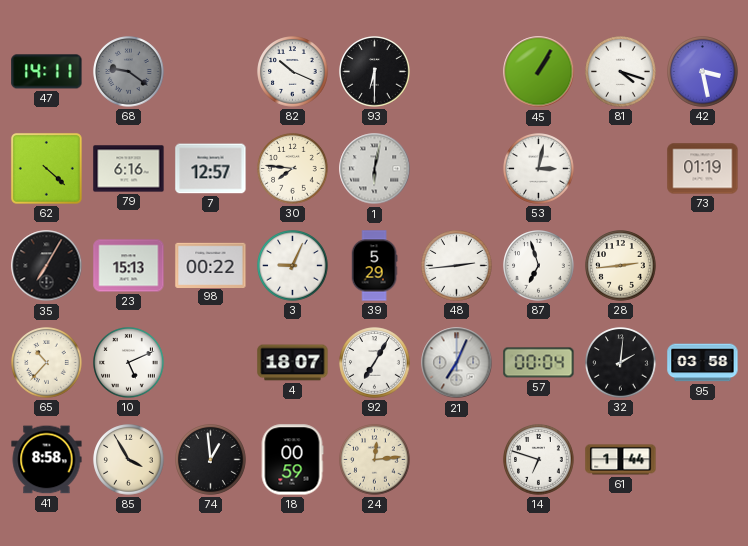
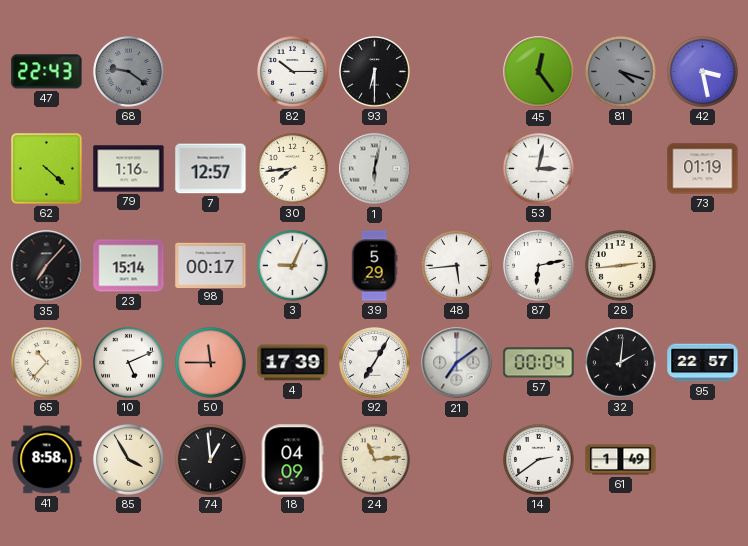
47: 14:11 -> 22:43
82: 10:19 -> 10:15
45: 1:05 -> 12:24
81 dial: white -> grey
79: 6:16 -> 1:16
30: 7:46 -> 7:44
35: 7:05 -> 7:07
23: 15:13 -> 15:14
98: 00:22 -> 00:17
48: 2:44 -> 5:44
87: 6:57 -> 6:13
50: none -> 11:45
4: 18:07 -> 17:39
21: 7:04 -> 7:09
95: 03:58 -> 22:57
18: 00:59 -> 04:09
24: 12:14 -> 11:14
14: 6:48 -> 2:39
61: 1:44 -> 1:49
